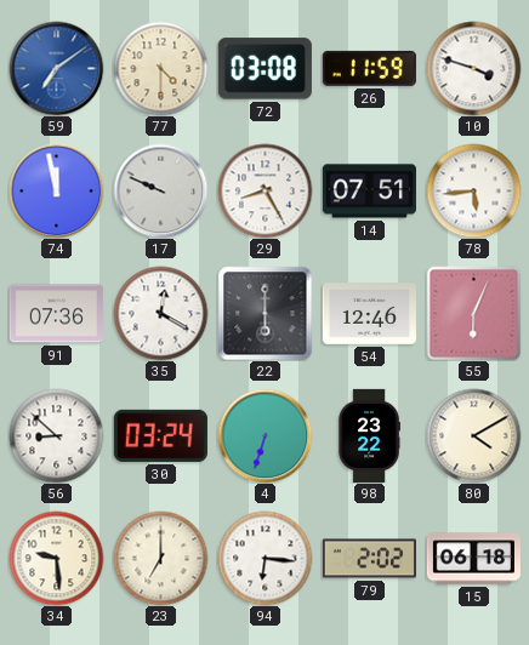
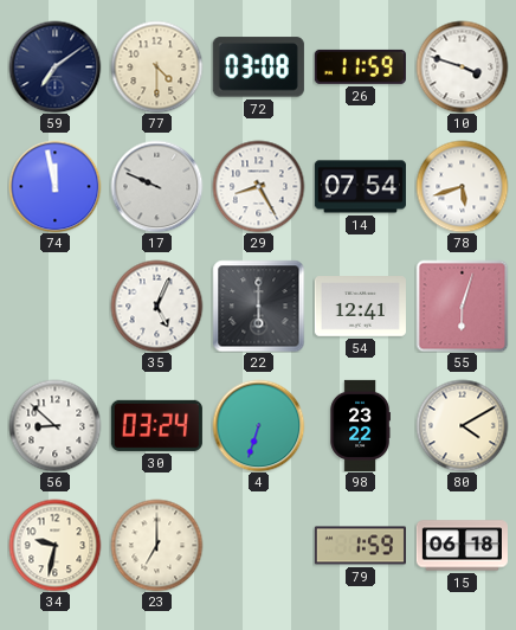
59 dial: blue -> navy
14: 07:51 -> 07:54
78: 5:44 -> 5:42
91: 07:36 -> none
35: 12:20 -> 5:04
54: 12:46 -> 12:41
55: 6:04 -> 6:03
34: 9:29 -> 9:32
94: 6:16 -> none
79: 2:02 -> 1:59
